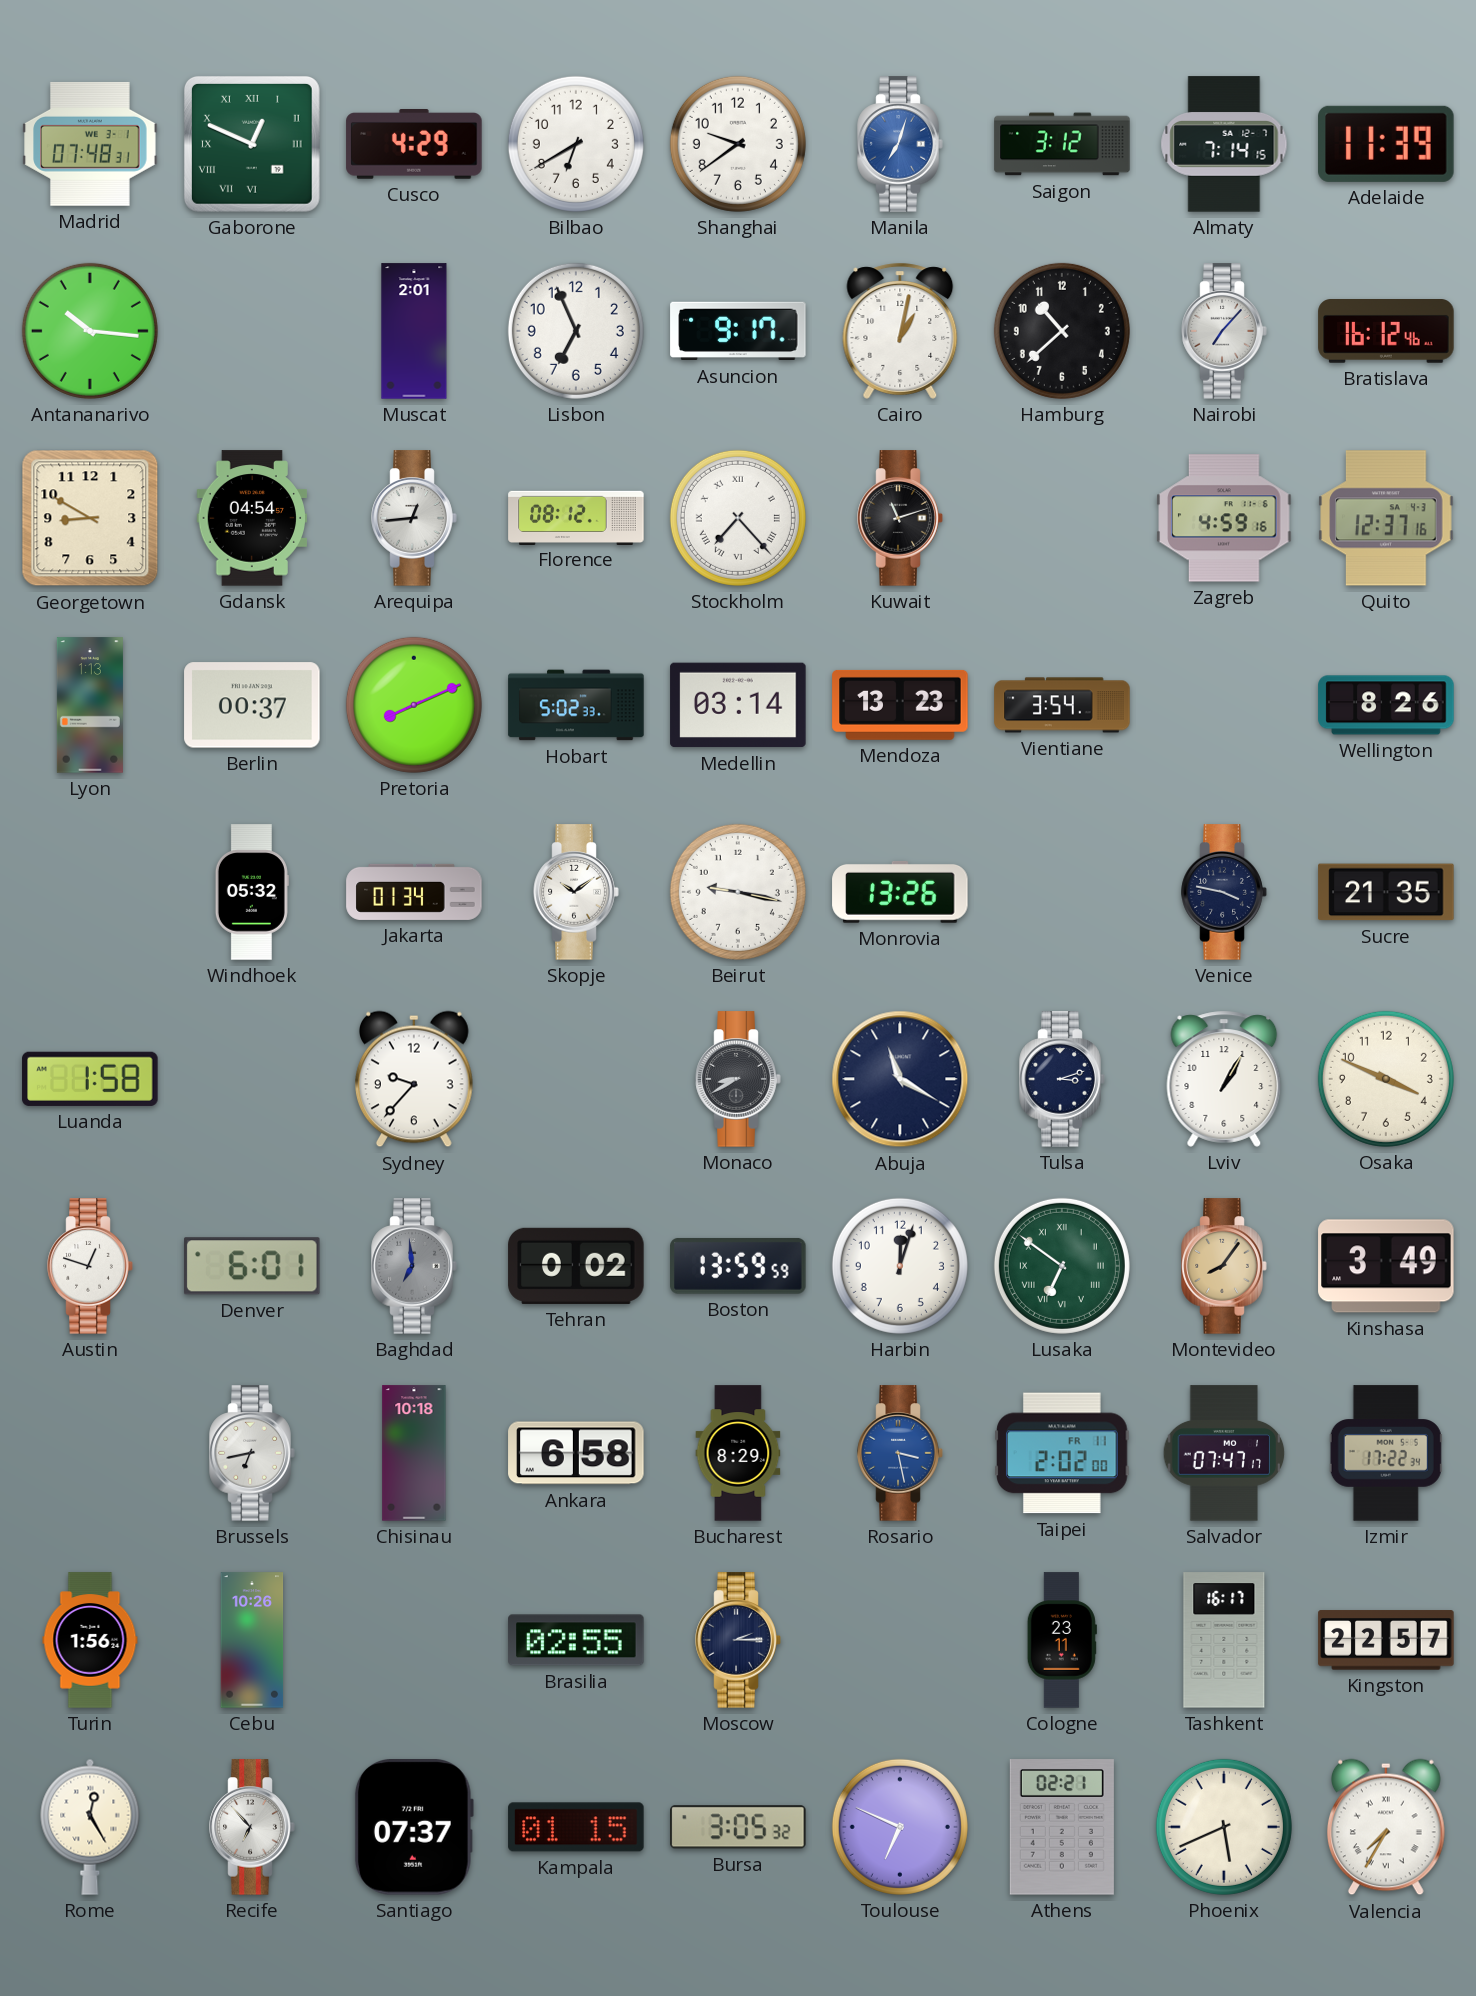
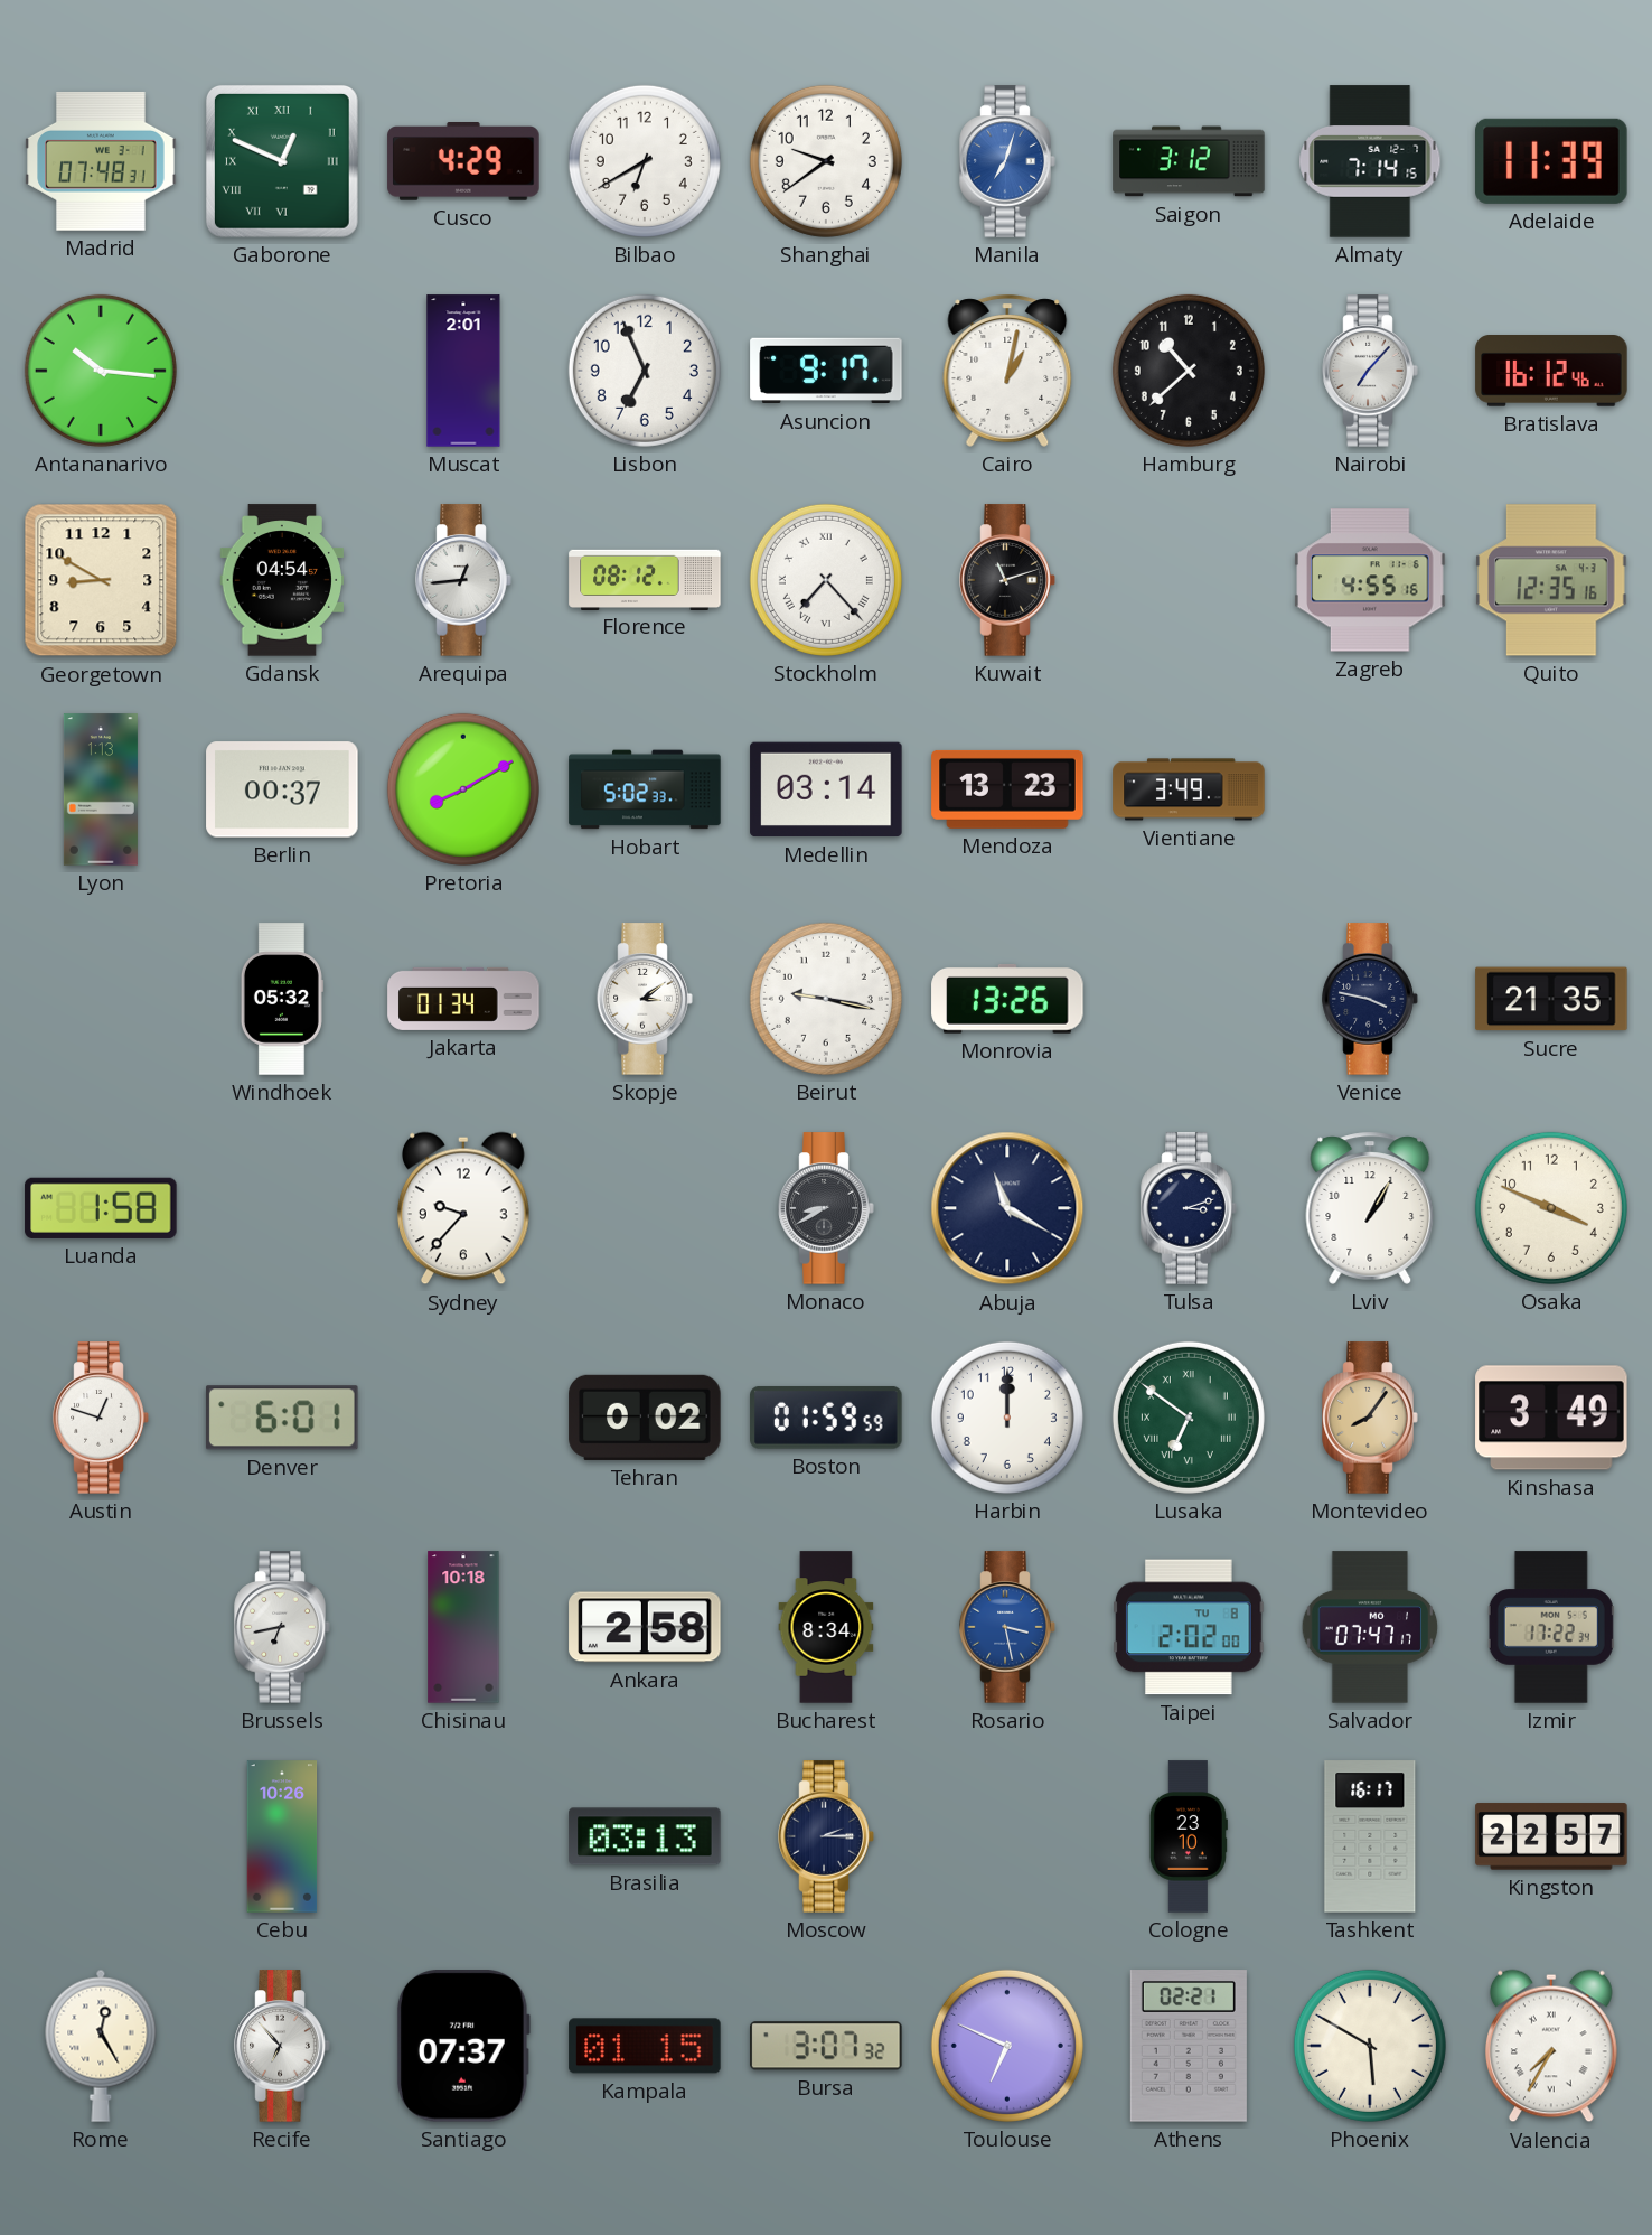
Zagreb: 4:59 -> 4:55
Quito: 12:37 -> 12:35
Pretoria: 8:11 -> 8:10
Vientiane: 3:54 -> 3:49
Wellington: 8:26 -> none
Skopje: 10:09 -> 3:09
Baghdad: 6:59 -> none
Boston: 13:59 -> 01:59
Harbin: 12:03 -> 12:00
Ankara: 6:58 -> 2:58
Bucharest: 8:29 -> 8:34
Taipei date: FR 11 -> TU 8
Turin: 1:56 -> none
Brasilia: 02:55 -> 03:13
Cologne: 23:11 -> 23:10
Bursa: 3:05 -> 3:07
Phoenix: 5:41 -> 5:50
